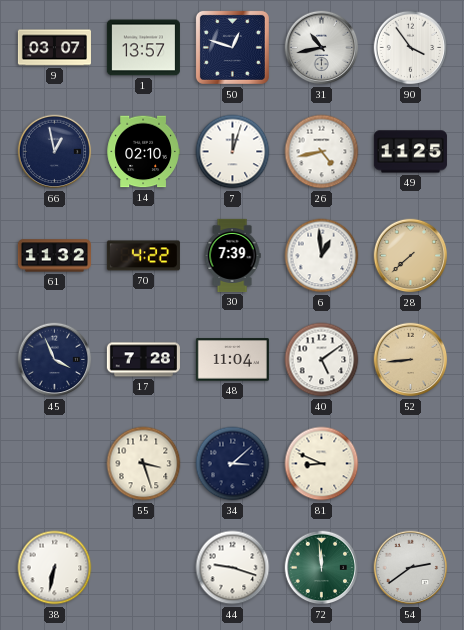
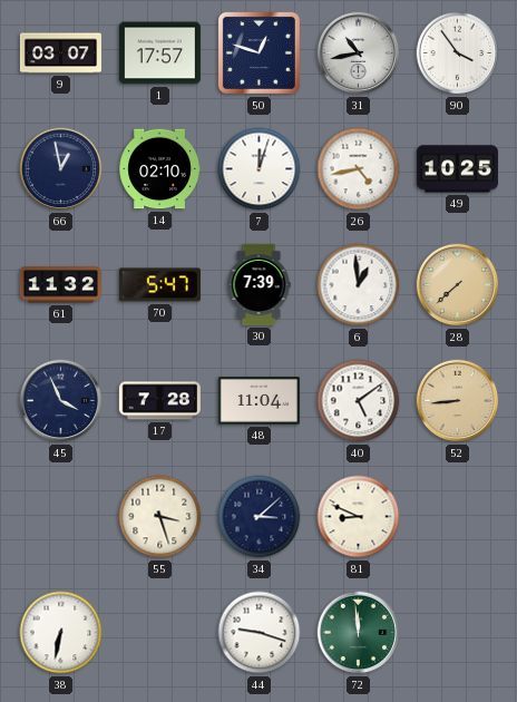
1: 13:57 -> 17:57
49: 11:25 -> 10:25
70: 4:22 -> 5:47
54: 2:39 -> none
